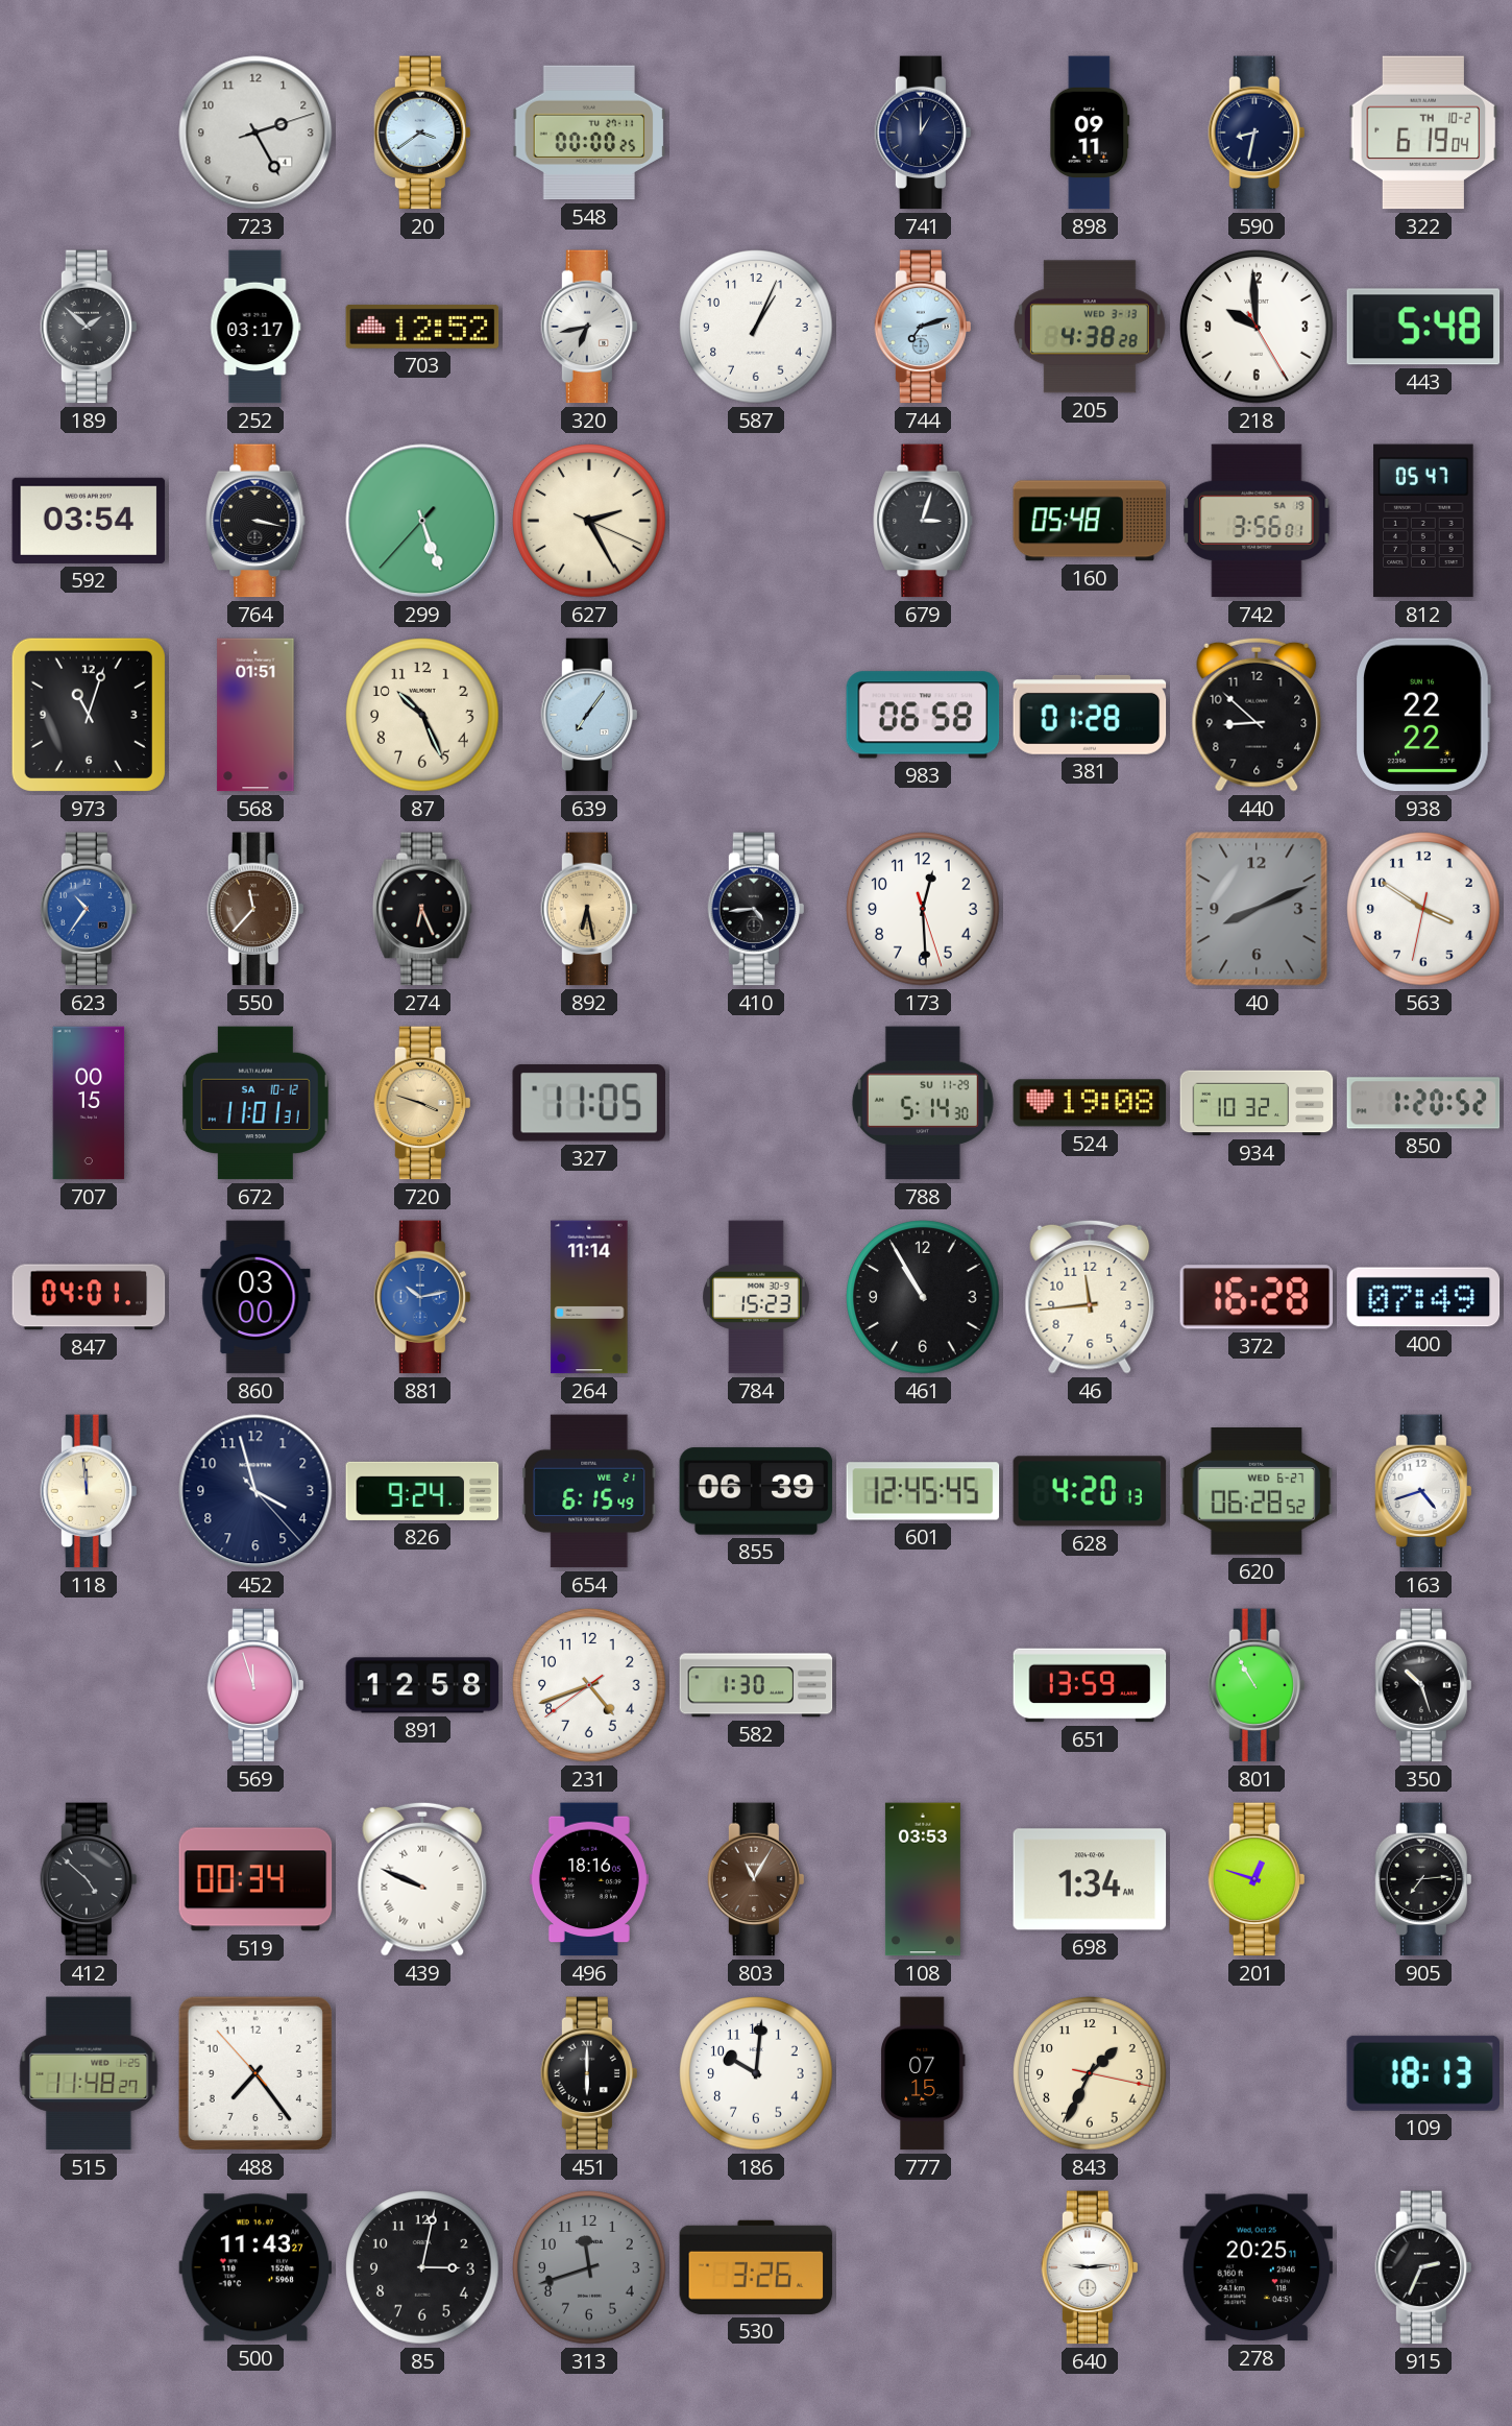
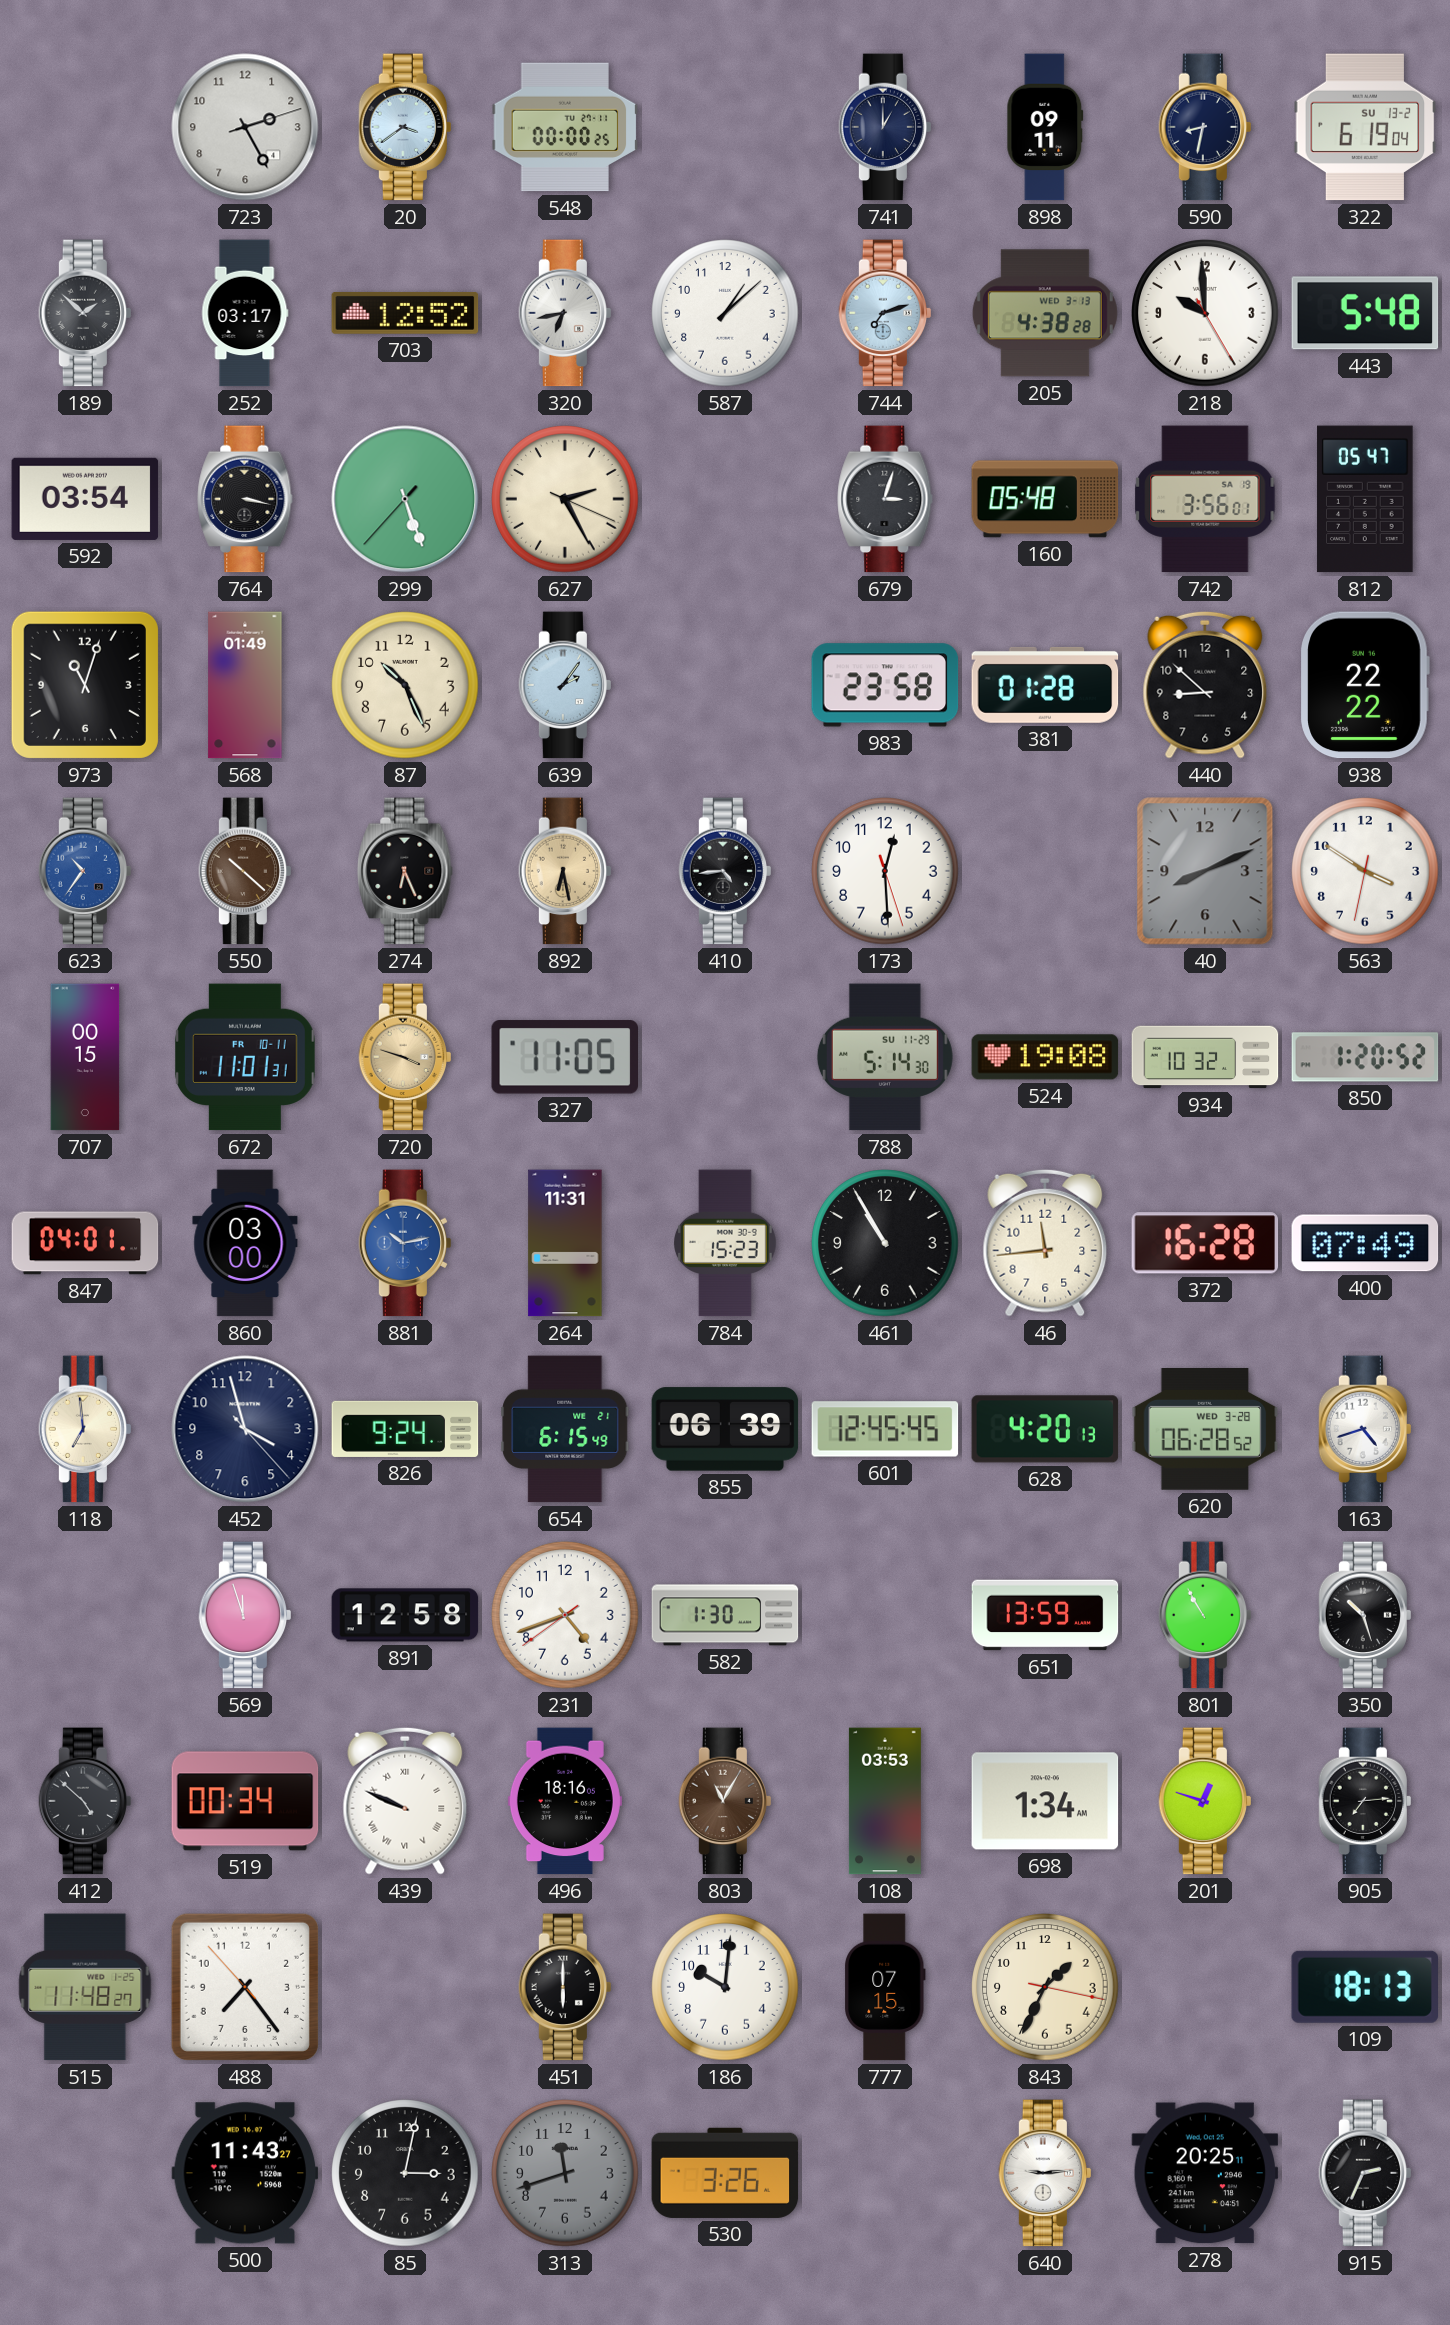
322 date: TH 10-2 -> SU 13-2
587: 1:04 -> 1:08
568: 01:51 -> 01:49
639: 7:06 -> 2:06
983: 06:58 -> 23:58
550: 11:37 -> 10:22
672 date: SA 10-12 -> FR 10-11
264: 11:14 -> 11:31
118: 11:59 -> 6:59
620 date: WED 6-27 -> WED 3-28
